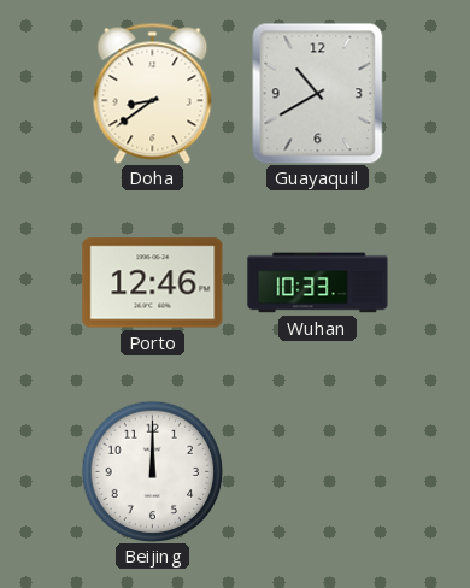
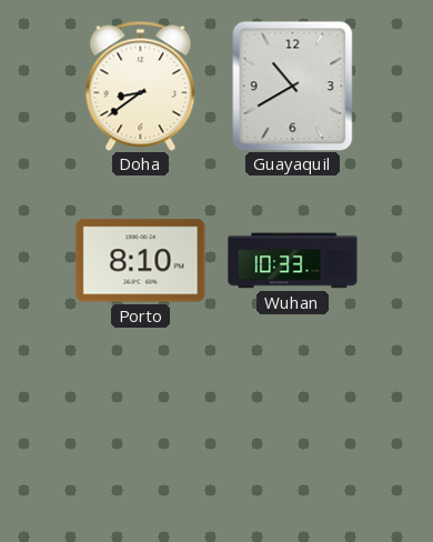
Porto: 12:46 -> 8:10
Beijing: 12:00 -> none
